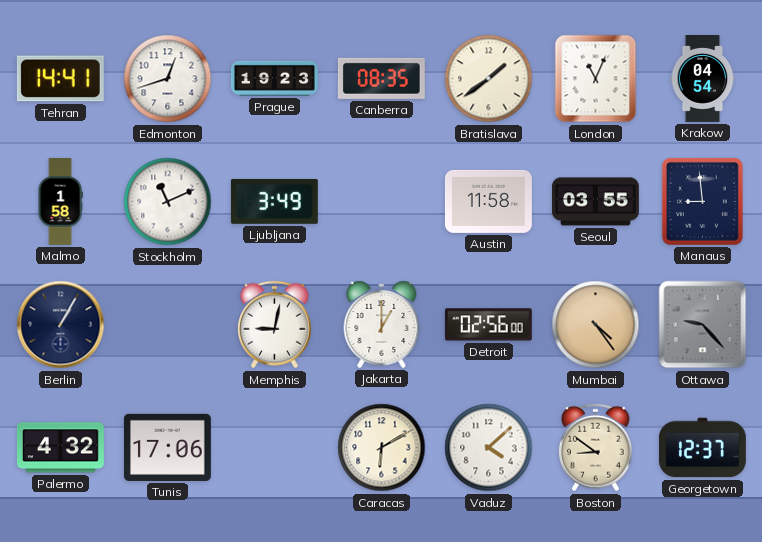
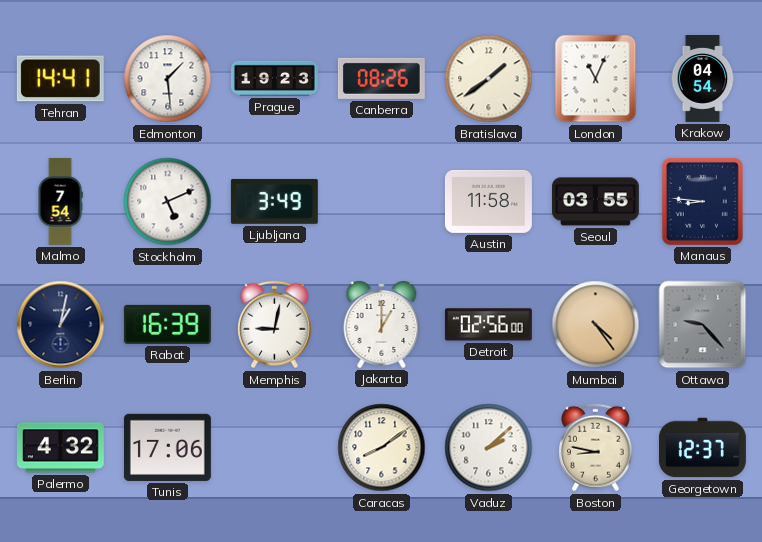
Edmonton: 12:42 -> 1:29
Canberra: 08:35 -> 08:26
Malmo: 1:58 -> 7:54
Stockholm: 11:11 -> 5:11
Manaus: 8:59 -> 8:46
Berlin: 1:05 -> 1:02
Rabat: none -> 16:39
Caracas: 6:10 -> 8:09
Vaduz: 4:08 -> 2:08
Boston: 8:51 -> 8:47
